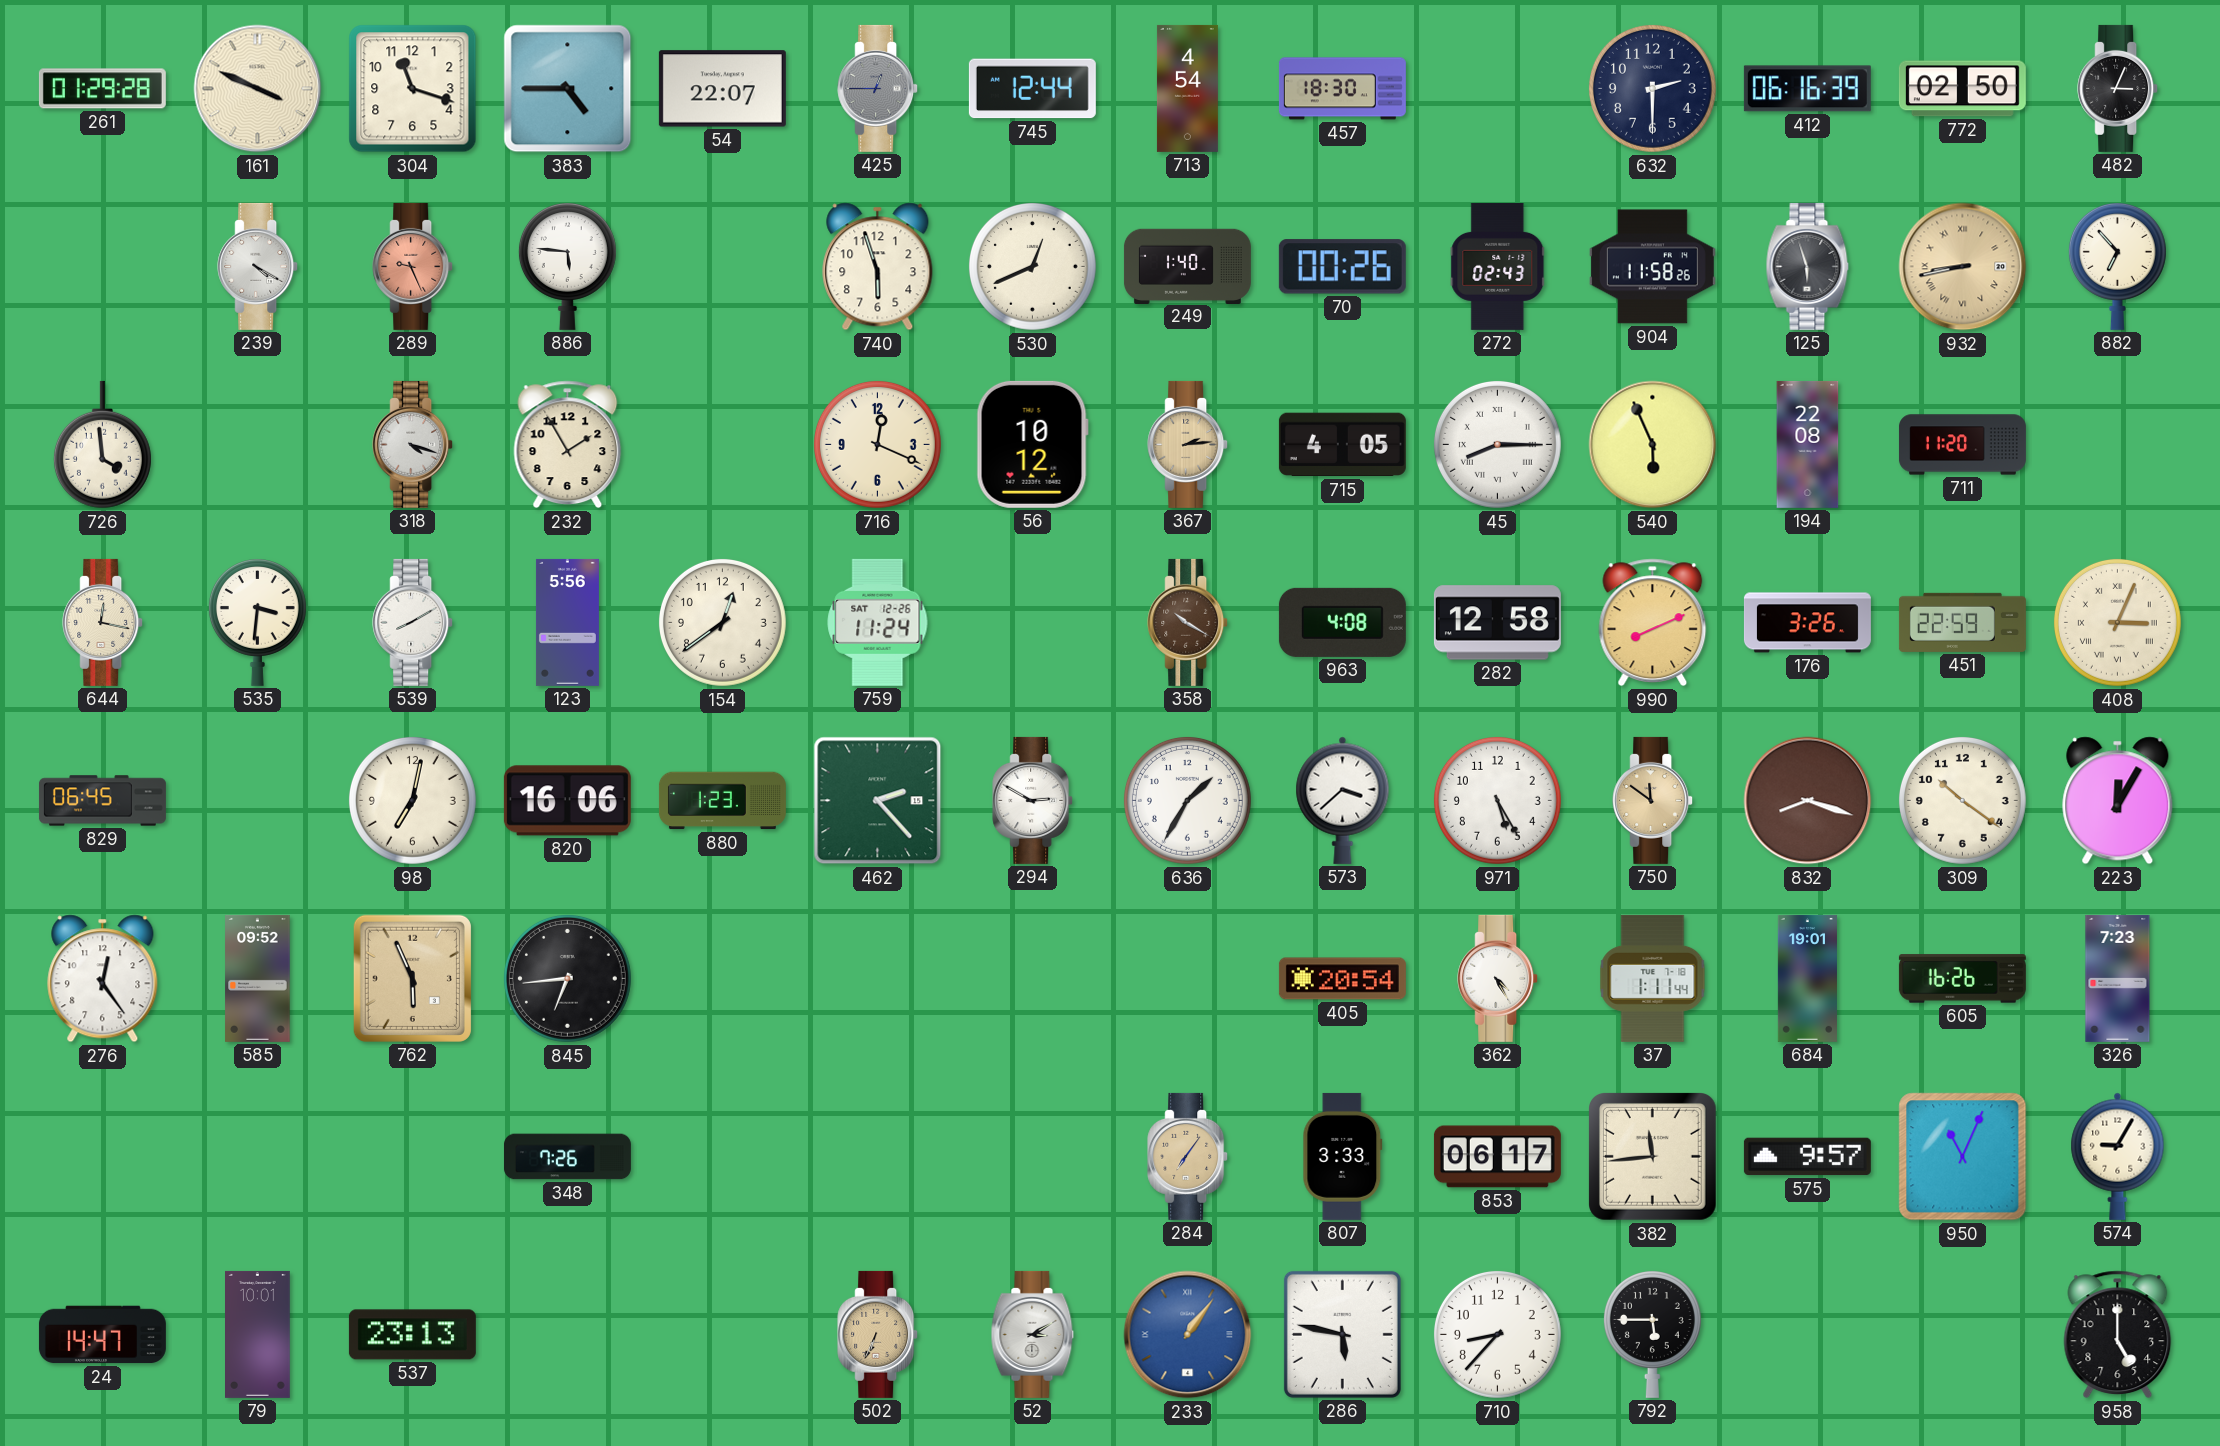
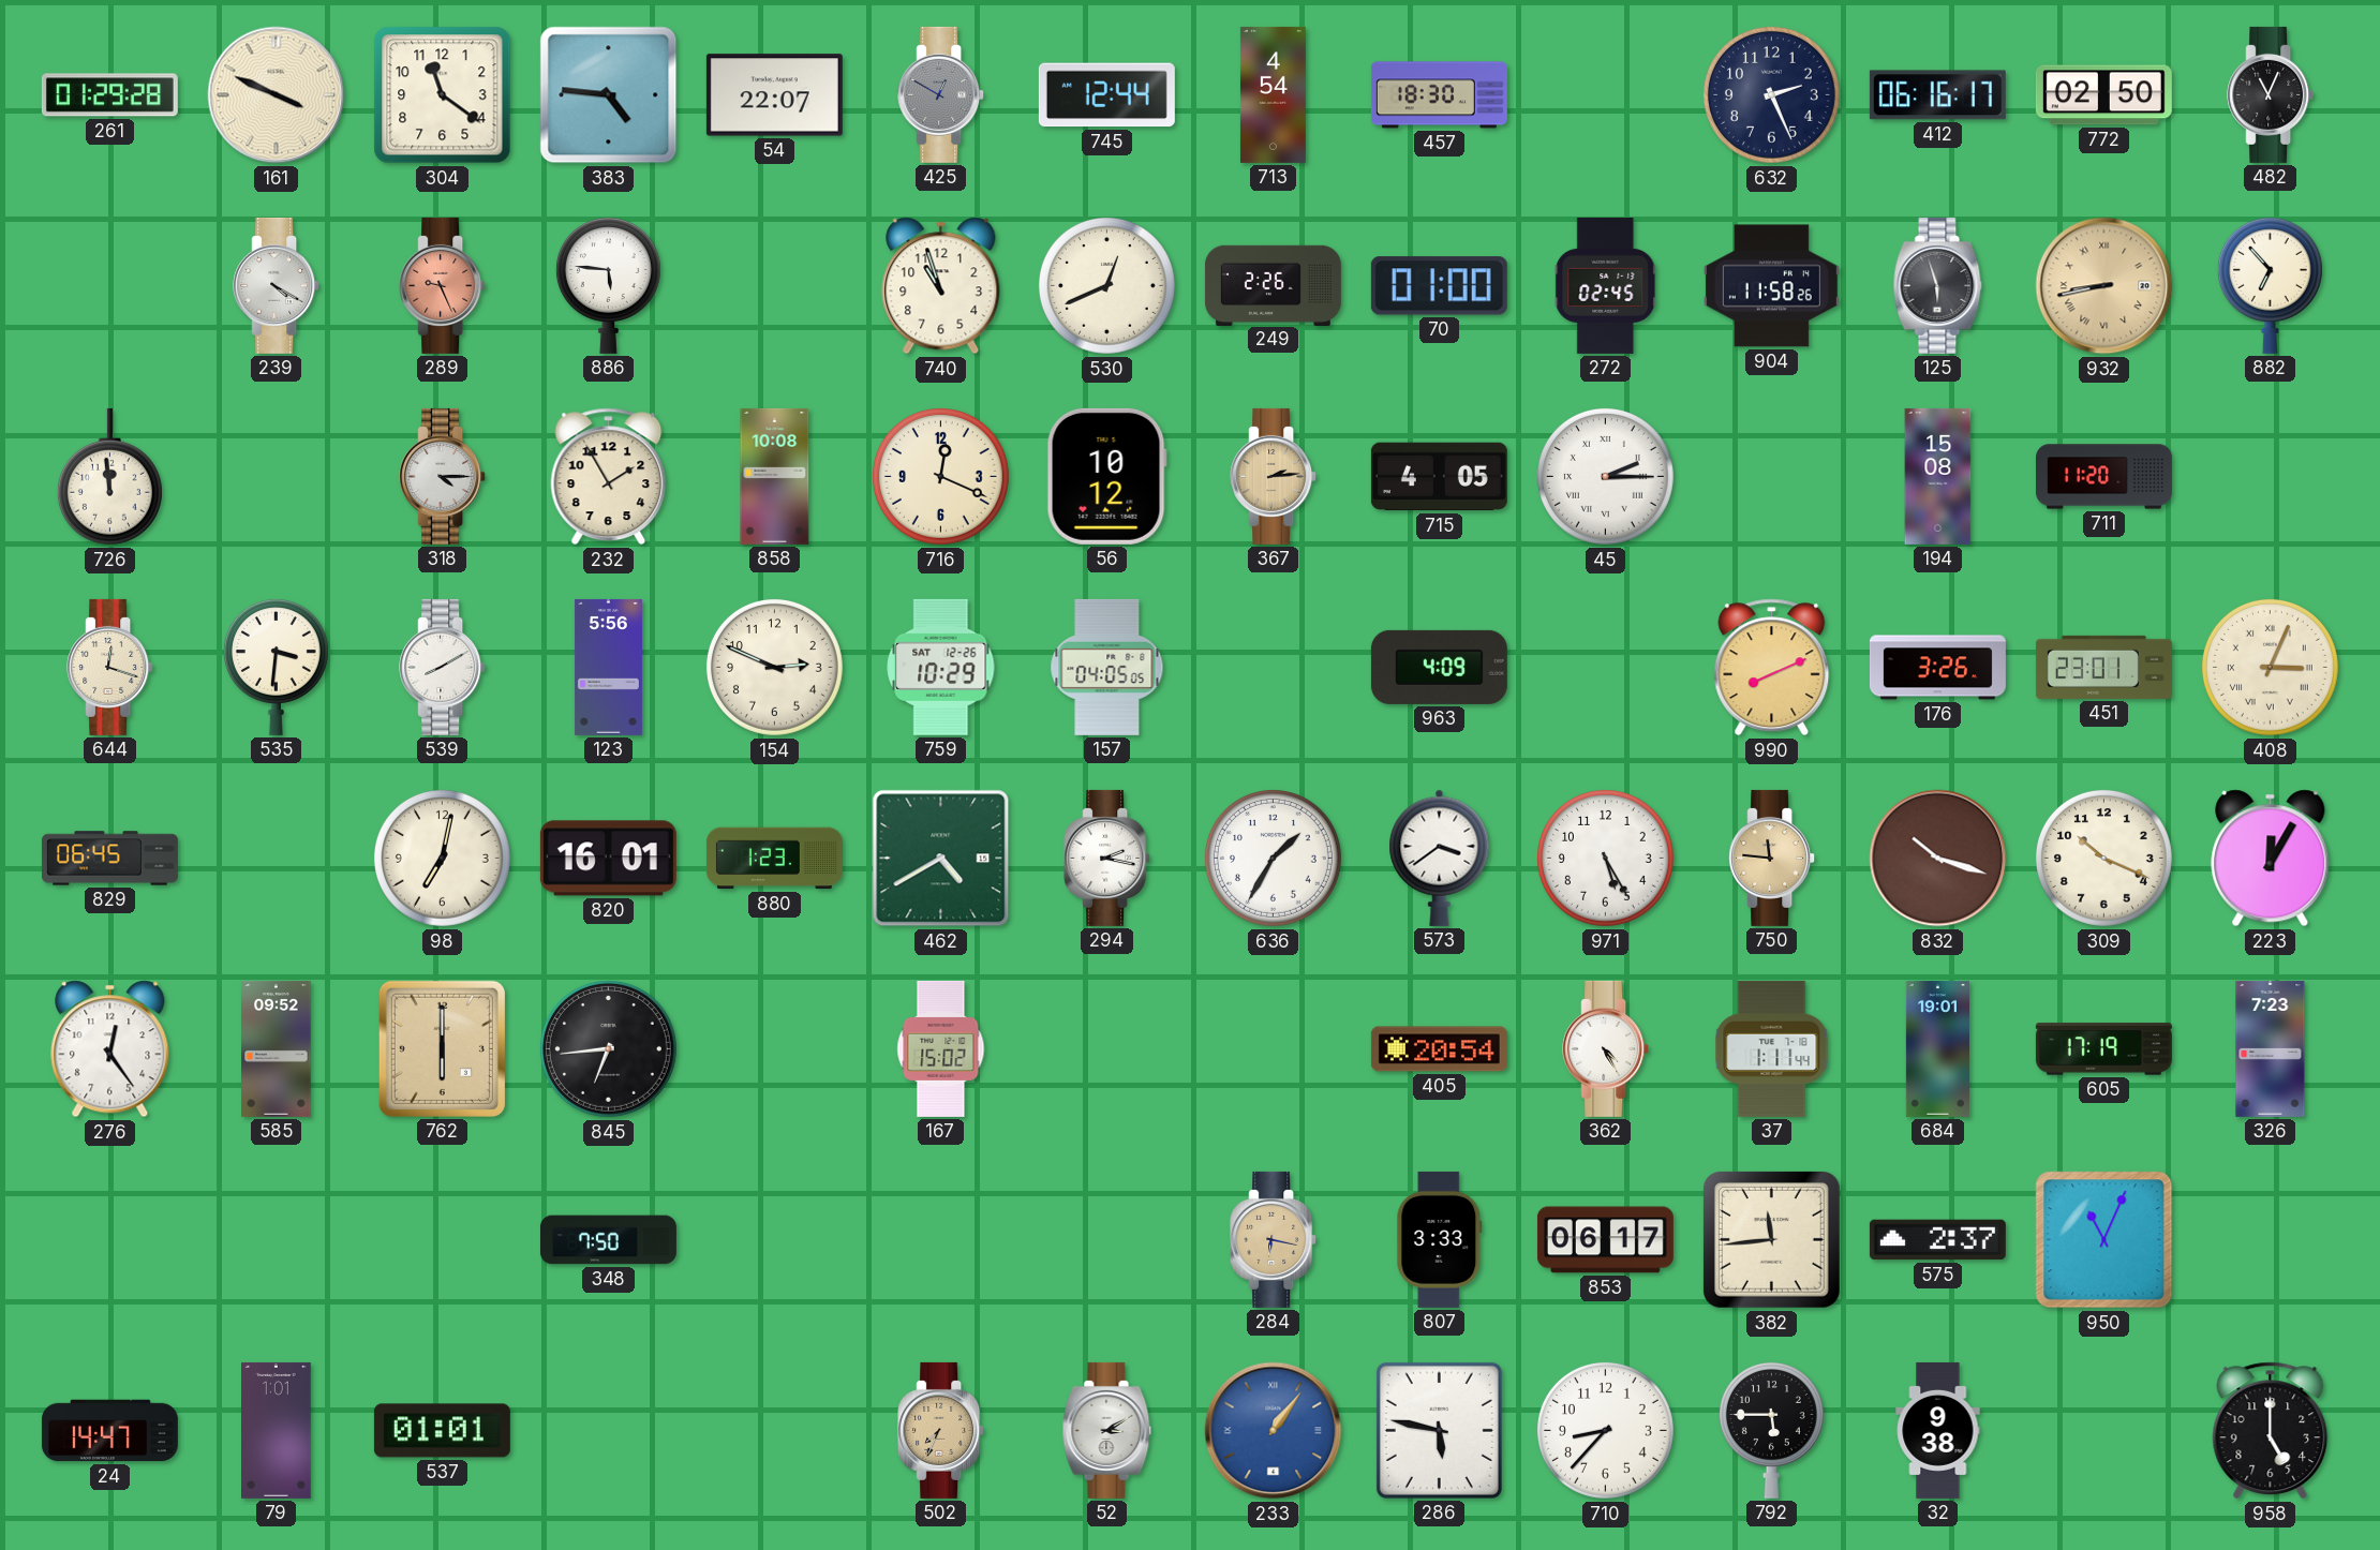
304: 11:18 -> 11:21
383: 4:45 -> 4:46
425: 12:45 -> 12:50
632: 2:30 -> 2:26
412: 06:16:39 -> 06:16:17
482: 3:04 -> 11:04
740: 5:57 -> 10:57
249: 1:40 -> 2:26
70: 00:26 -> 01:00
272: 02:43 -> 02:45
726: 3:59 -> 11:59
318: 4:18 -> 4:15
858: none -> 10:08
45: 8:15 -> 2:15
540: 5:56 -> none
194: 22:08 -> 15:08
644: 12:17 -> 12:18
154: 12:39 -> 2:49
759: 11:24 -> 10:29
157: none -> 04:05
358: 10:20 -> none
963: 4:08 -> 4:09
282: 12:58 -> none
451: 22:59 -> 23:01
820: 16:06 -> 16:01
462: 2:23 -> 4:40
294: 2:50 -> 2:17
573: 3:38 -> 3:39
750: 11:51 -> 11:46
832: 8:18 -> 10:18
309: 10:21 -> 10:19
762: 5:56 -> 6:00
167: none -> 15:02
605: 16:26 -> 17:19
348: 7:26 -> 7:50
284: 7:06 -> 6:17
575: 9:57 -> 2:37
574: 9:05 -> none
79: 10:01 -> 1:01
537: 23:13 -> 01:01
502: 6:34 -> 7:34
32: none -> 9:38
